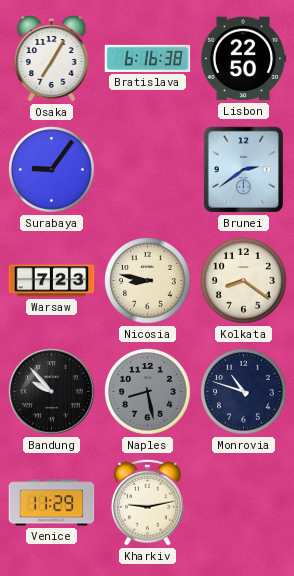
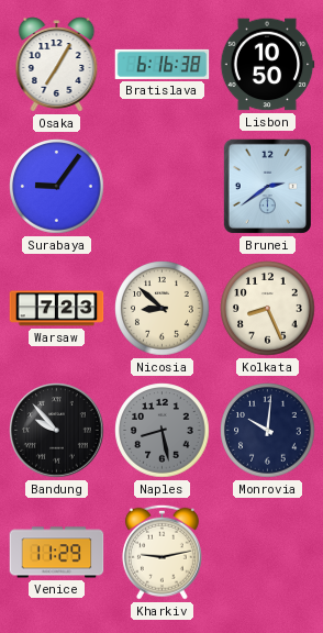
Lisbon: 22:50 -> 10:50
Nicosia: 8:47 -> 8:52
Kolkata: 8:21 -> 8:26
Monrovia: 10:48 -> 10:01
